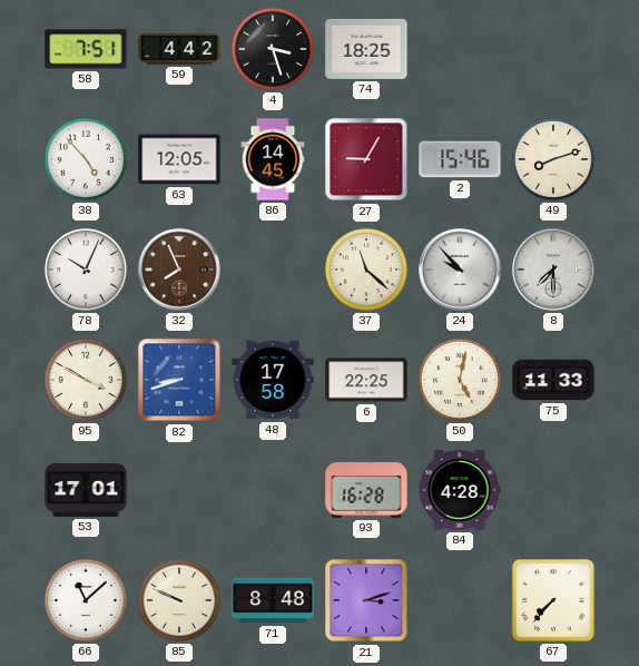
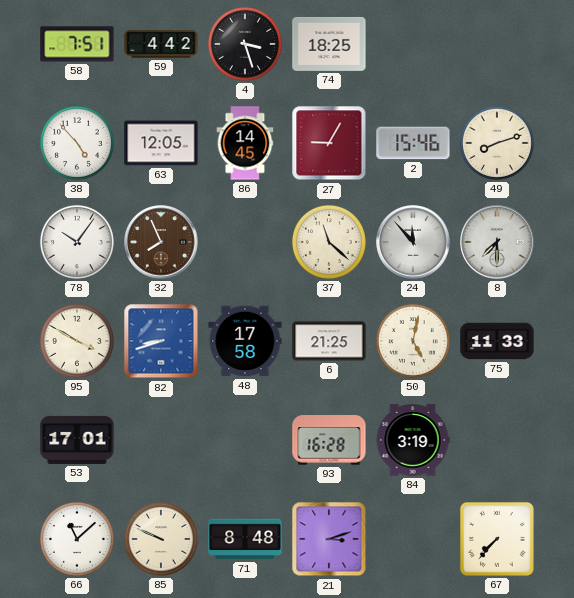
78: 10:04 -> 10:06
24: 9:53 -> 11:53
6: 22:25 -> 21:25
84: 4:28 -> 3:19
